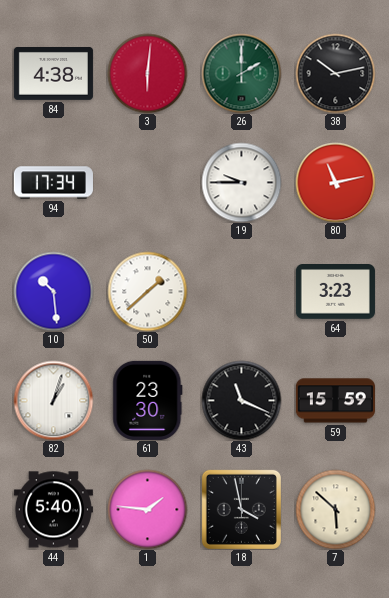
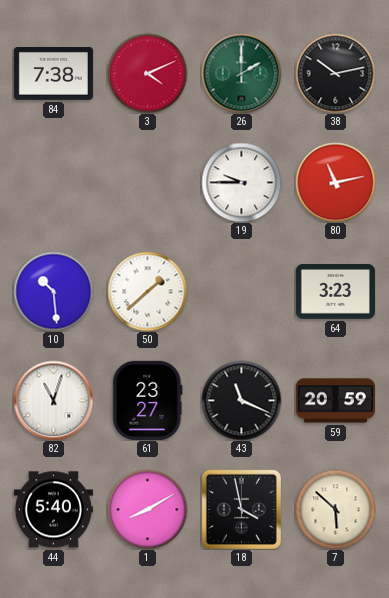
84: 4:38 -> 7:38
3: 6:01 -> 4:11
94: 17:34 -> none
82: 1:03 -> 11:03
61: 23:30 -> 23:27
59: 15:59 -> 20:59
1: 1:46 -> 8:10
